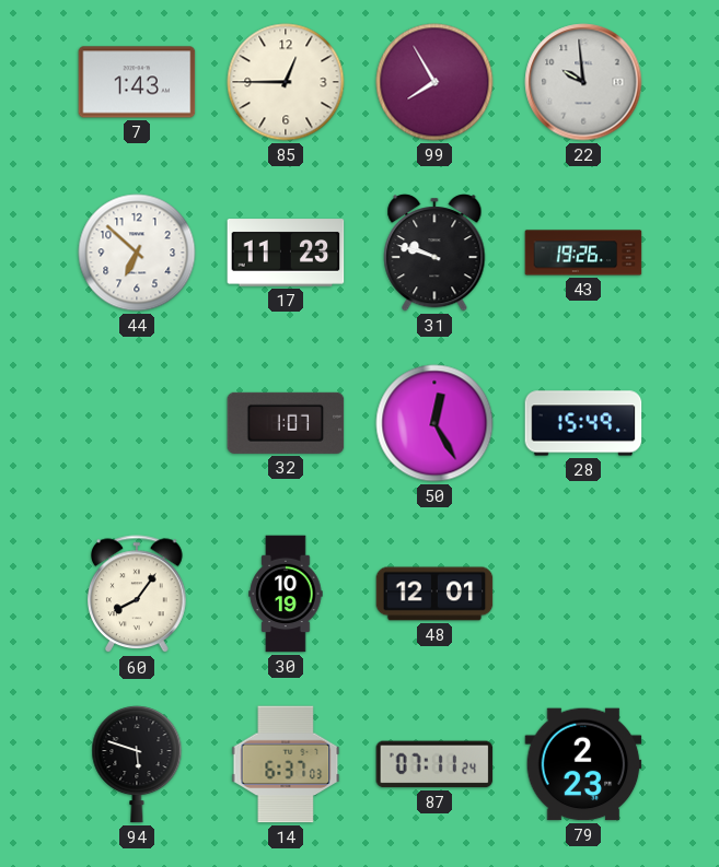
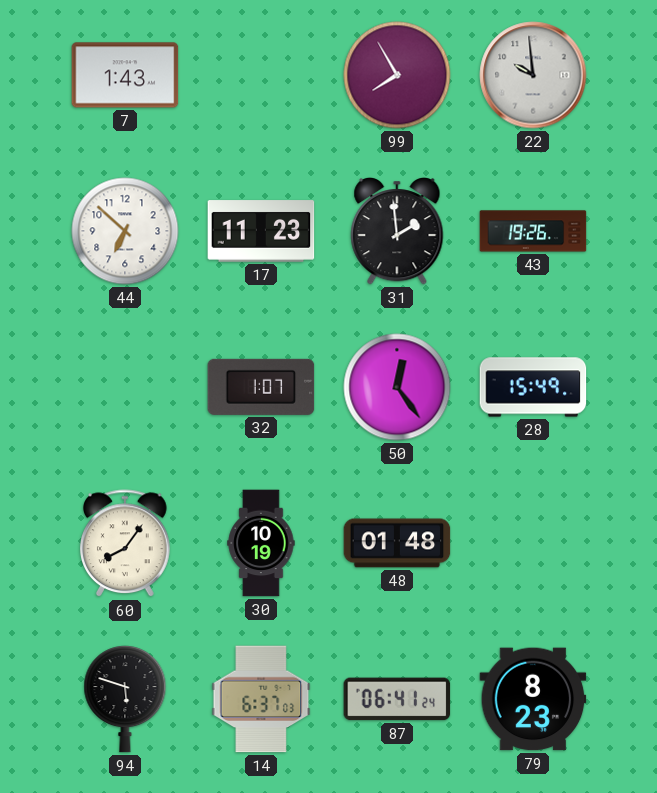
85: 12:45 -> none
31: 9:48 -> 1:59
50: 12:25 -> 12:24
48: 12:01 -> 01:48
87: 07:11 -> 06:41
79: 2:23 -> 8:23
